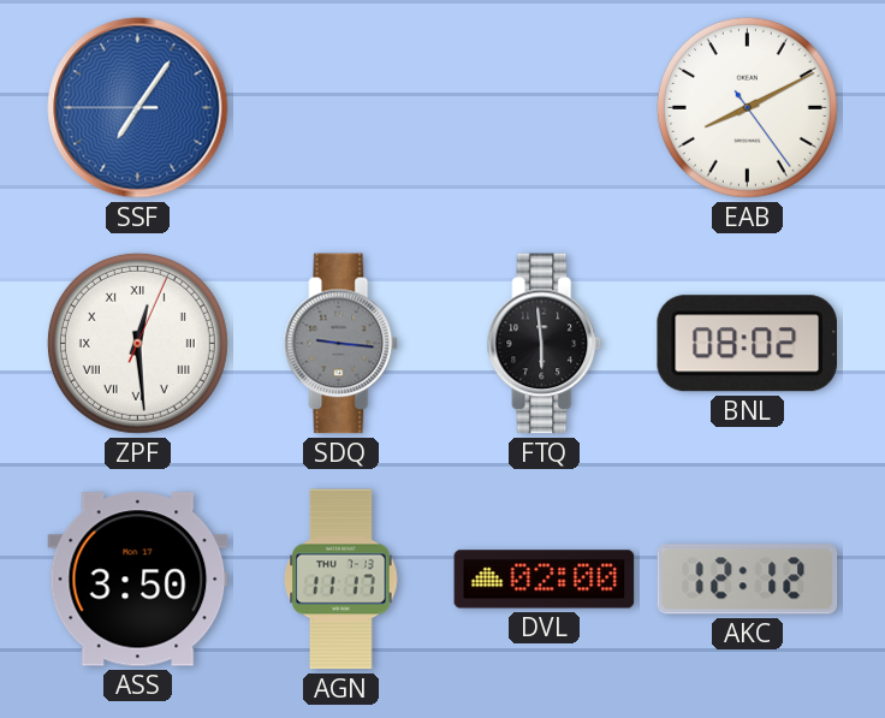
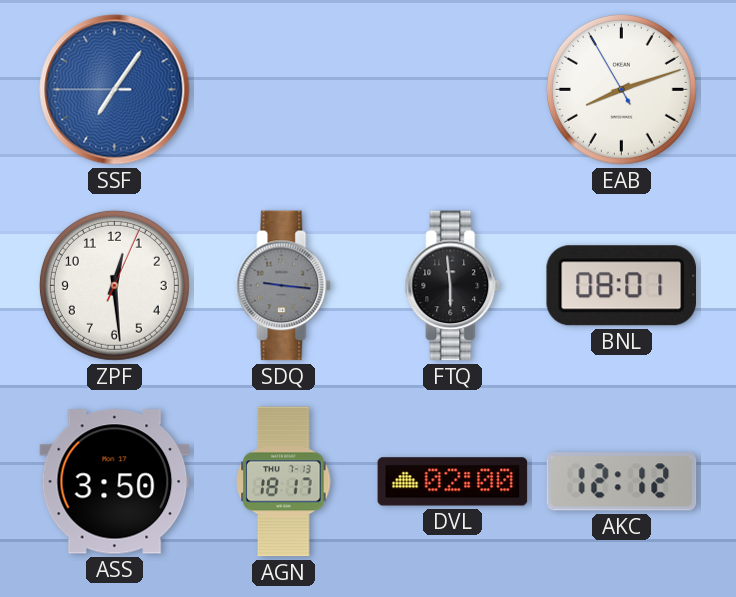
EAB: 8:10 -> 8:11
ZPF numerals: Roman -> Arabic
BNL: 08:02 -> 08:01
AGN: 11:17 -> 18:17
